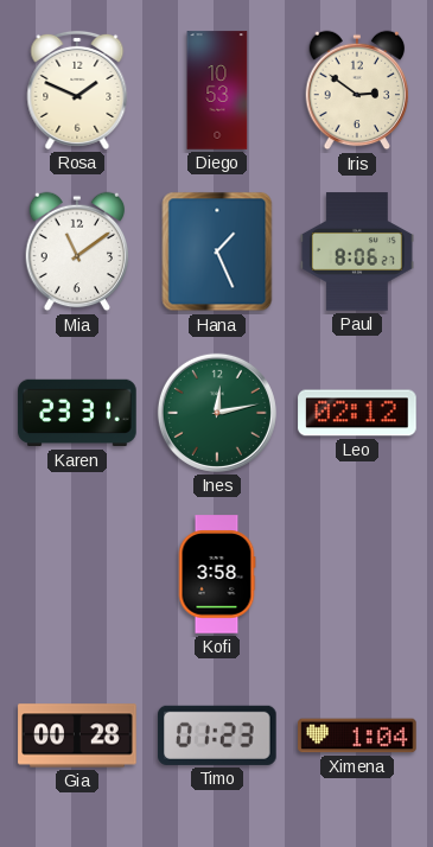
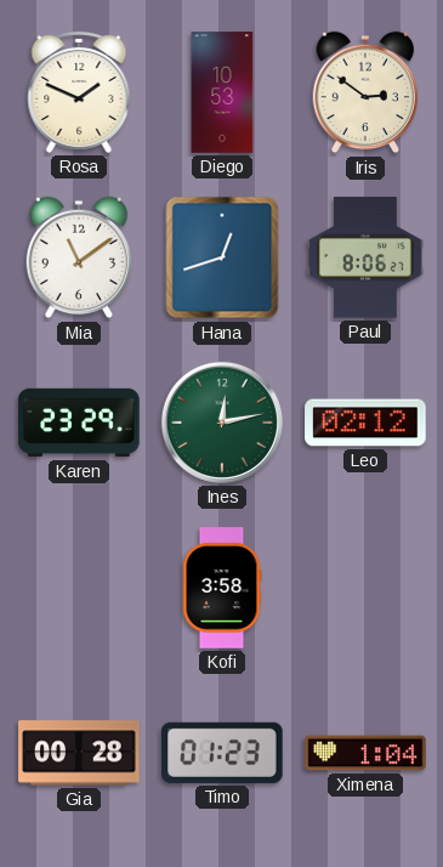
Hana: 1:26 -> 12:42
Karen: 23:31 -> 23:29
